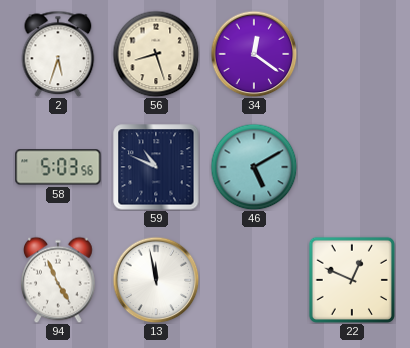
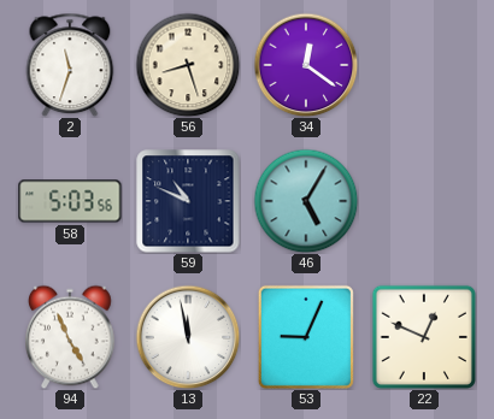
2: 5:33 -> 11:33
46: 5:10 -> 5:05
53: none -> 9:04
